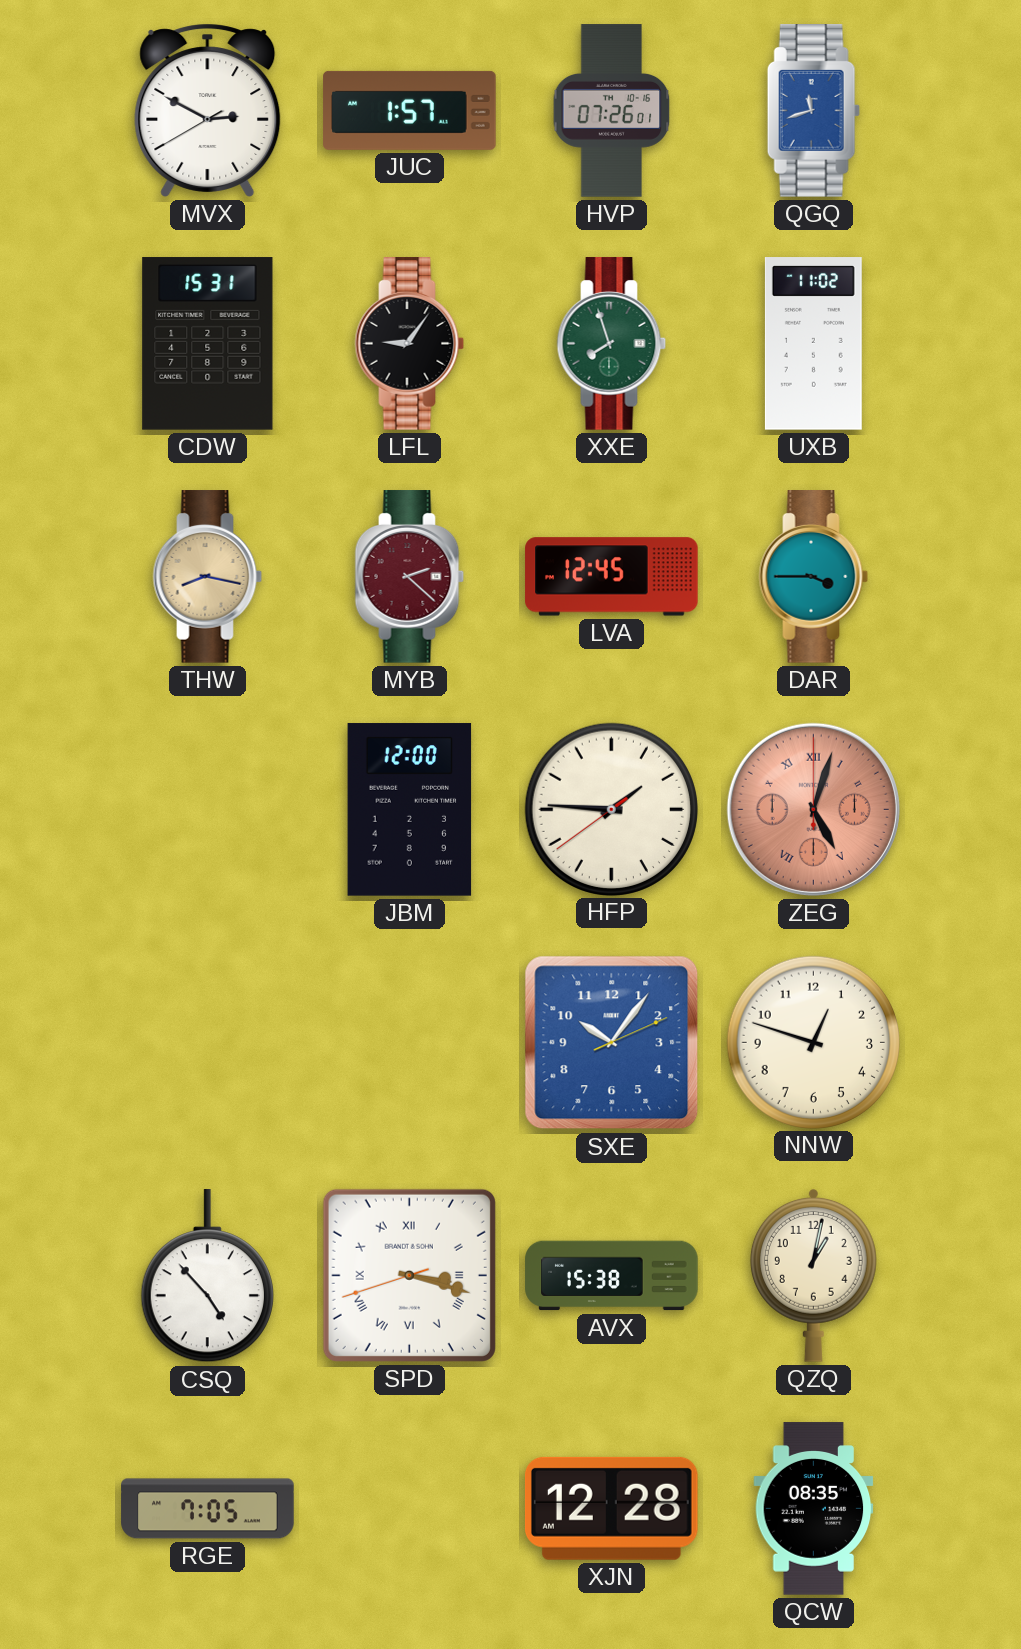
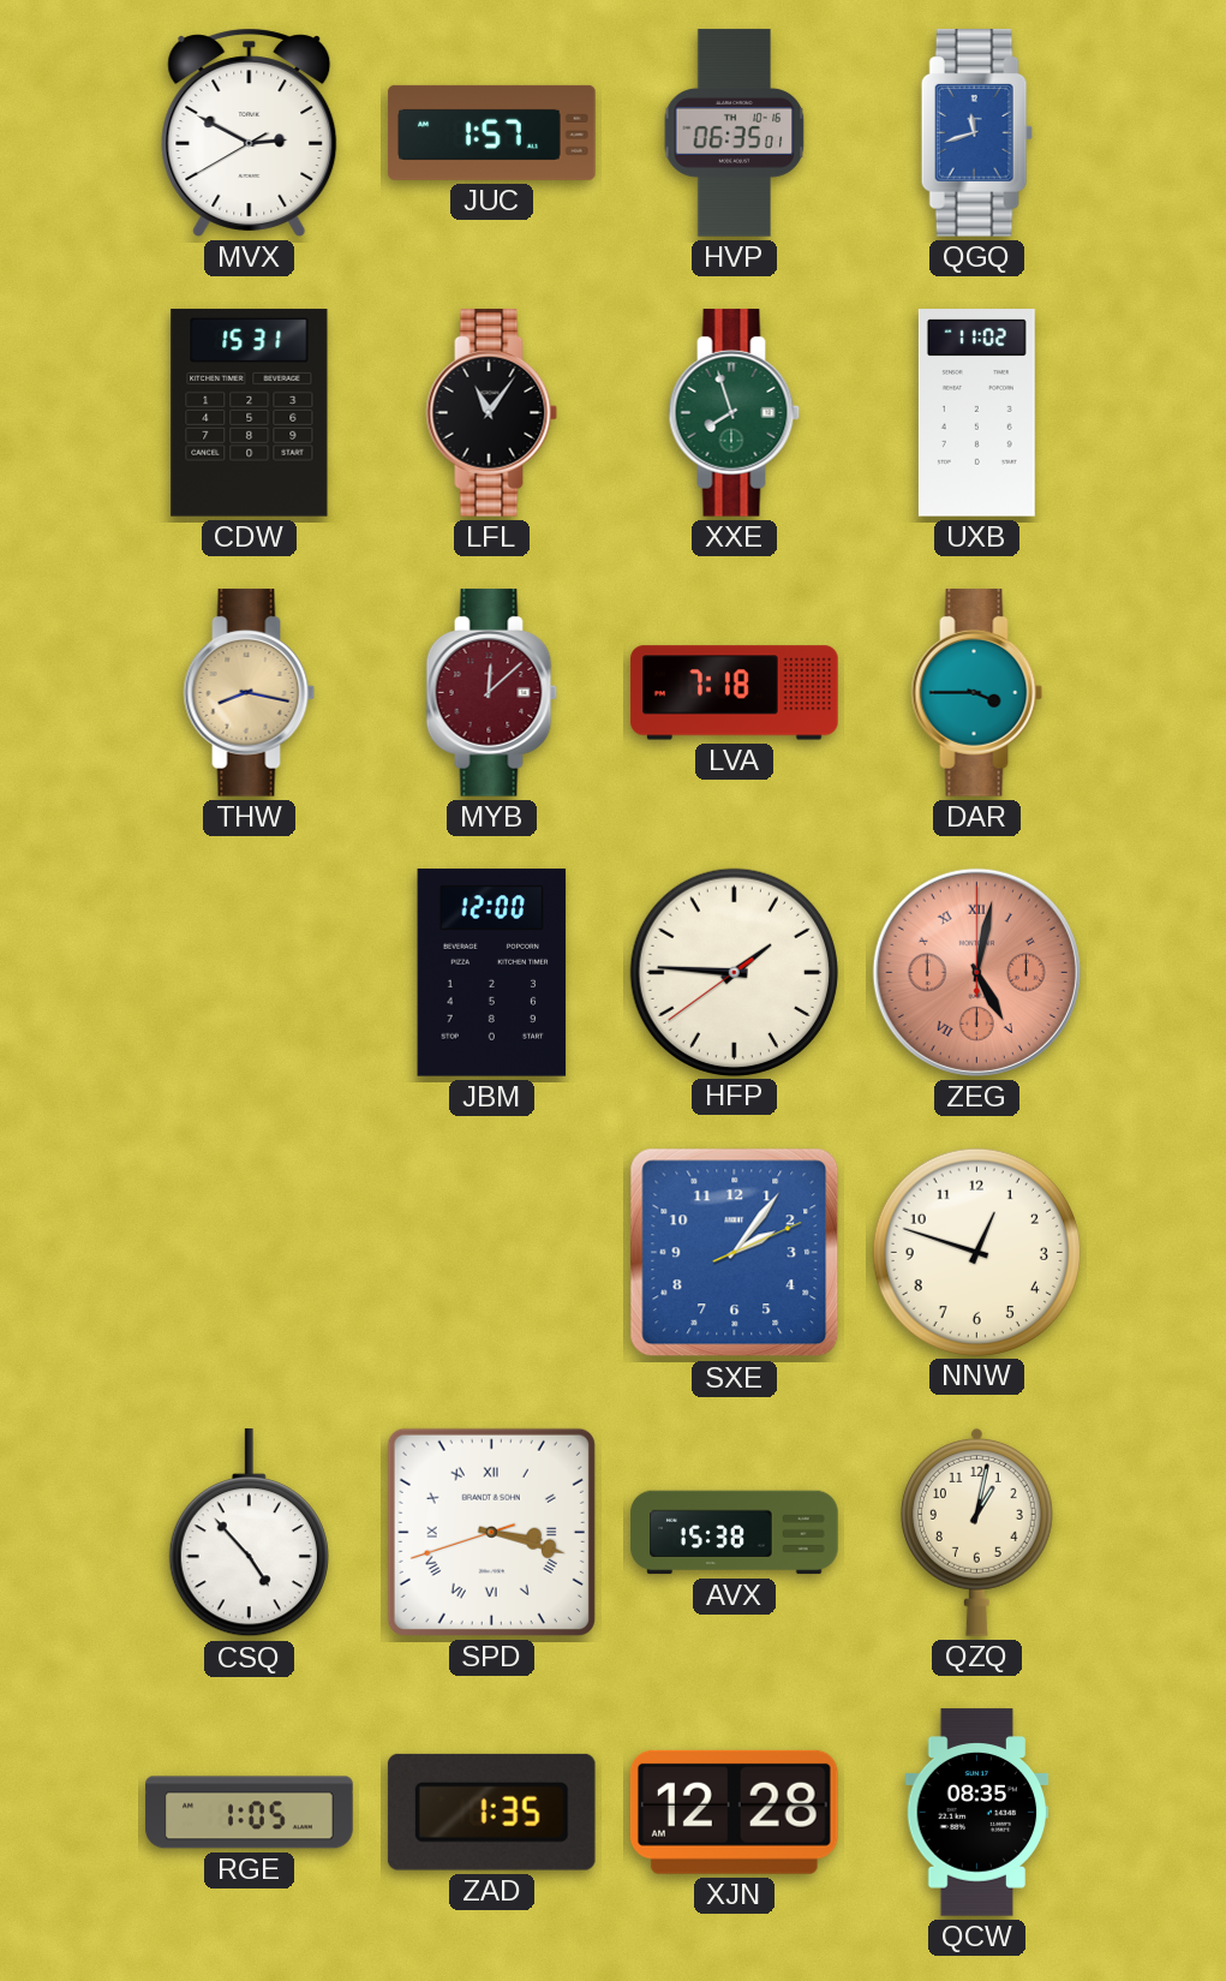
HVP: 07:26 -> 06:35
LFL: 9:06 -> 11:06
MYB: 2:22 -> 12:08
LVA: 12:45 -> 7:18
ZEG: 5:03 -> 5:02
SXE: 10:06 -> 2:06
RGE: 7:05 -> 1:05
ZAD: none -> 1:35
